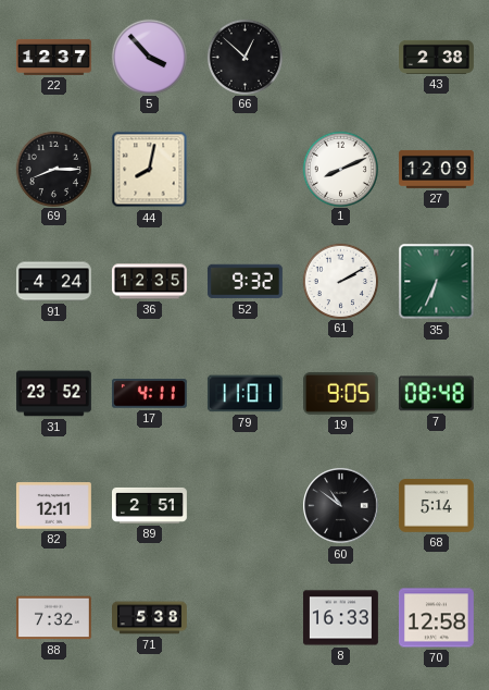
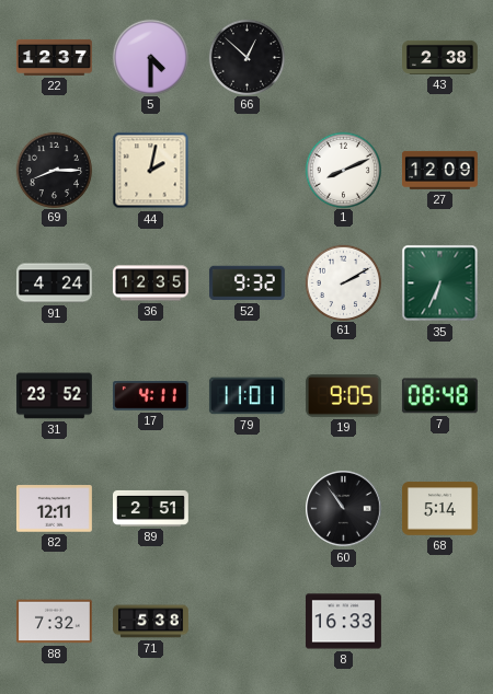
5: 3:53 -> 4:30
44: 8:02 -> 2:02
60: 10:51 -> 10:54
70: 12:58 -> none
